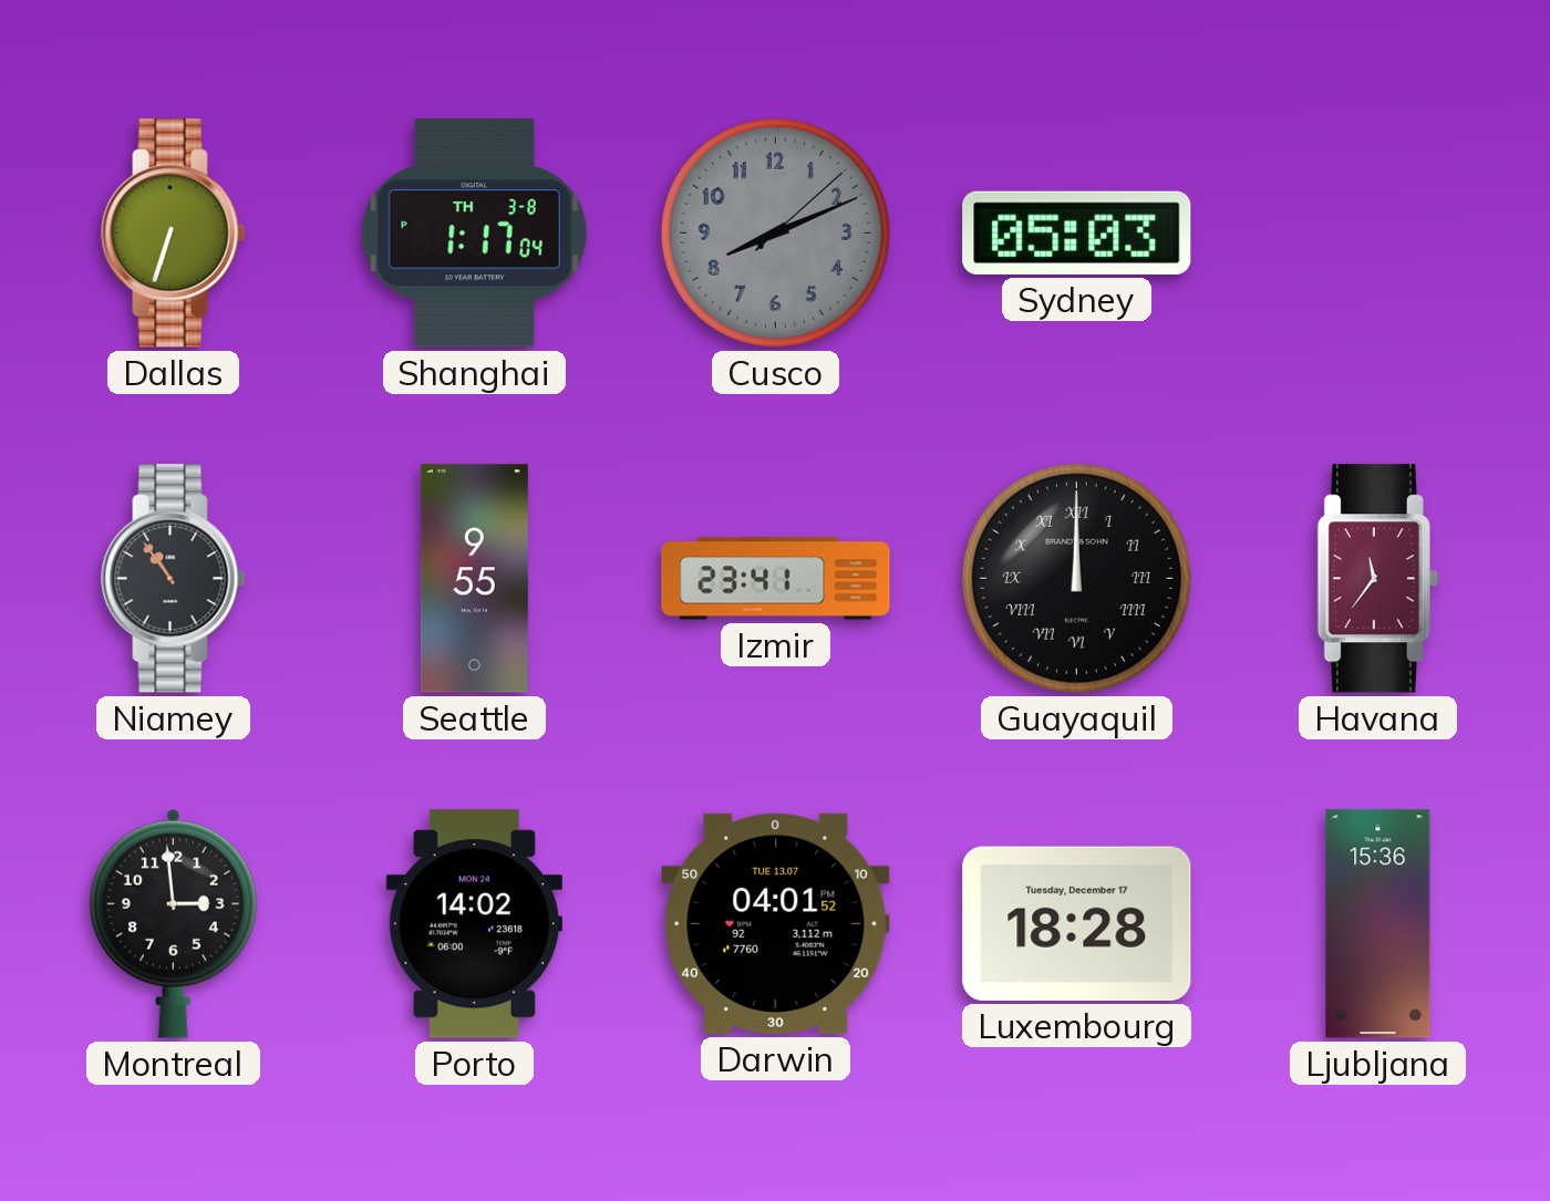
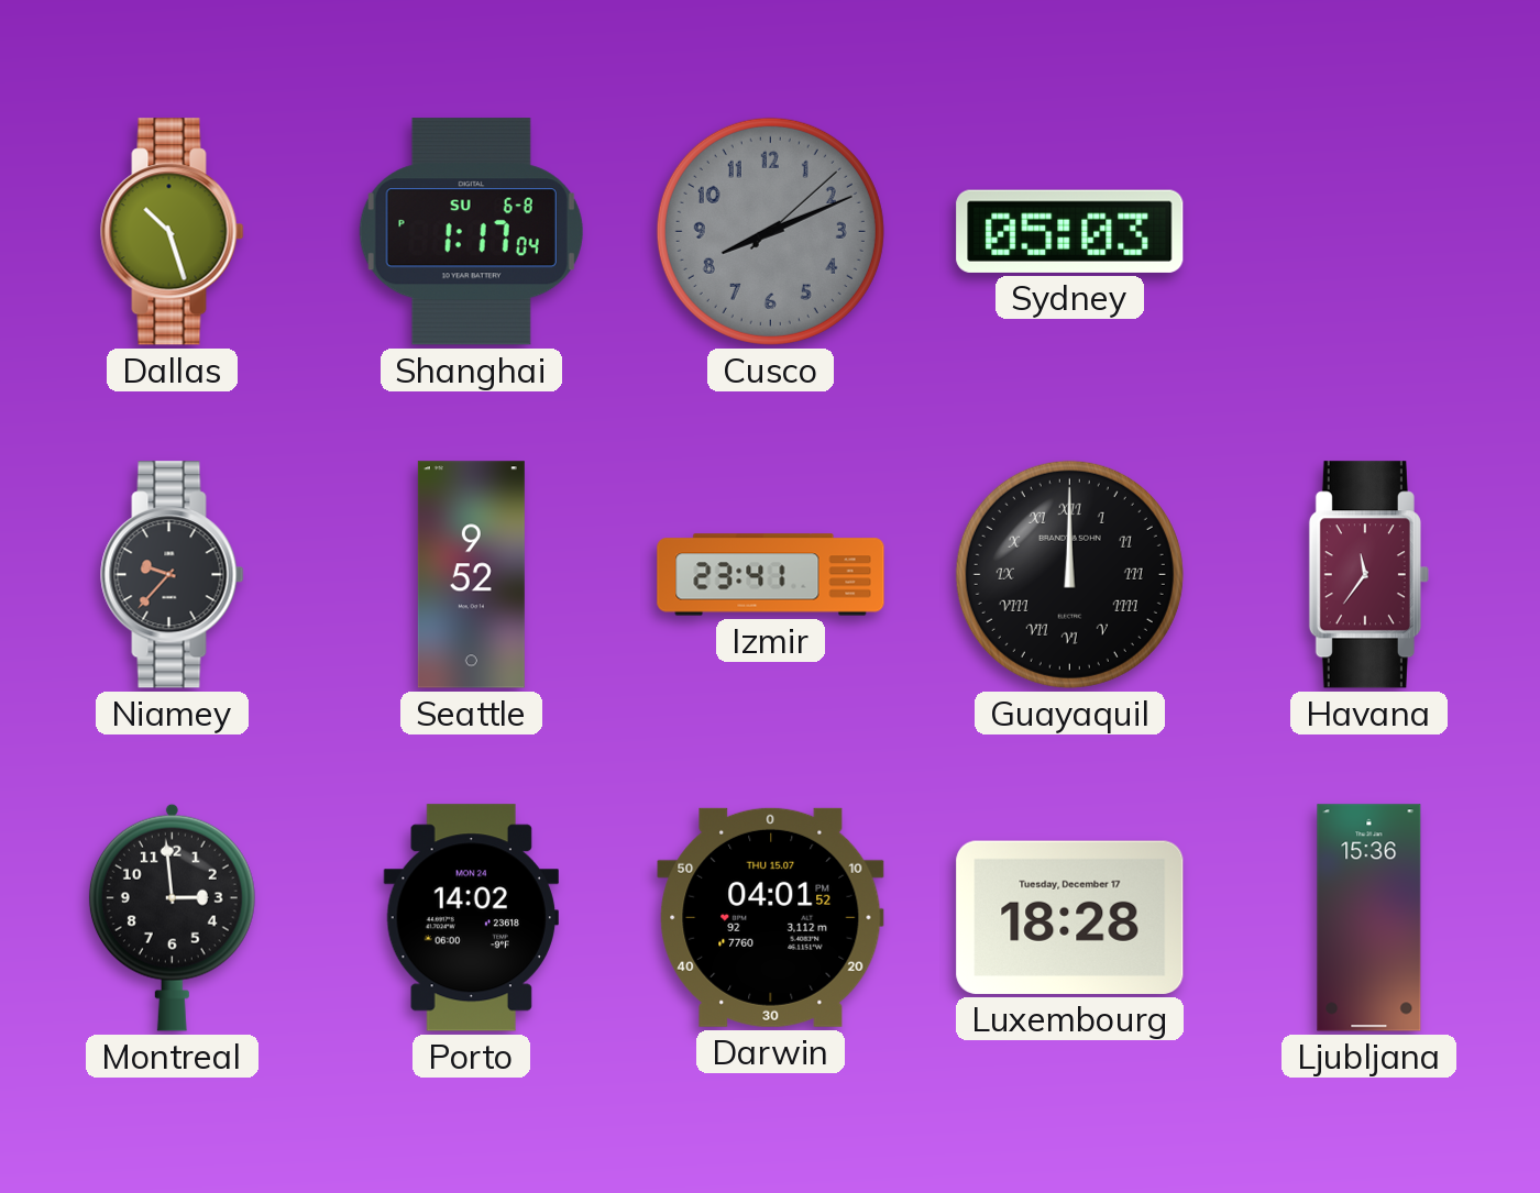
Dallas: 6:33 -> 10:27
Shanghai date: TH 3-8 -> SU 6-8
Niamey: 10:54 -> 9:37
Seattle: 9:55 -> 9:52
Darwin date: TUE 13.07 -> THU 15.07
